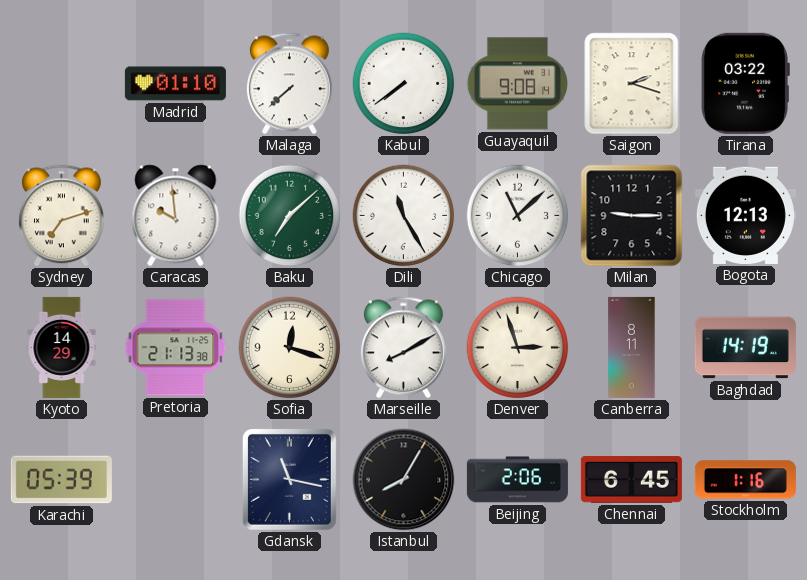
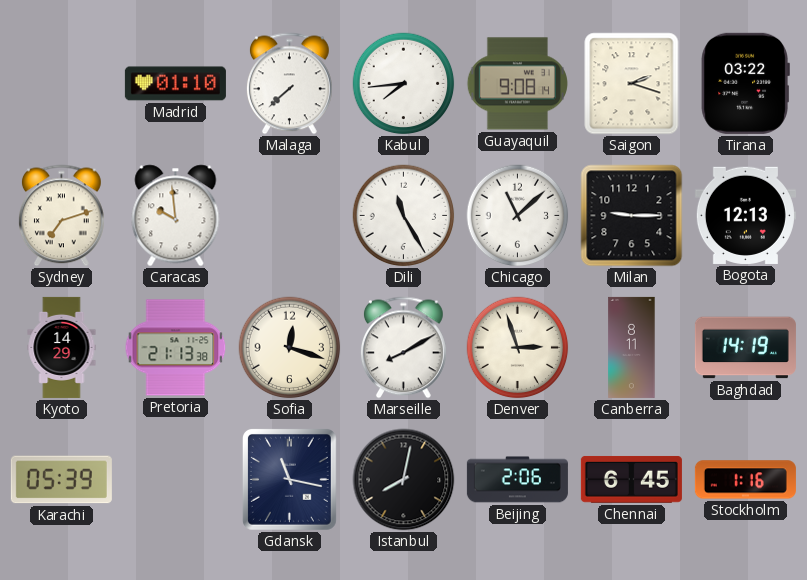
Kabul: 7:39 -> 7:44
Baku: 7:08 -> none
Istanbul: 8:05 -> 8:02
